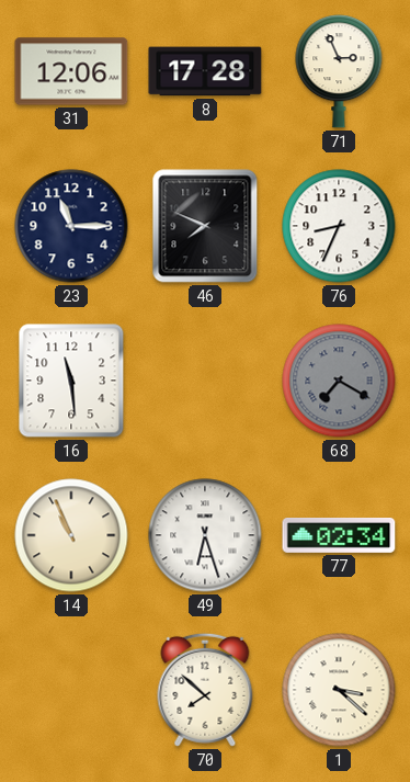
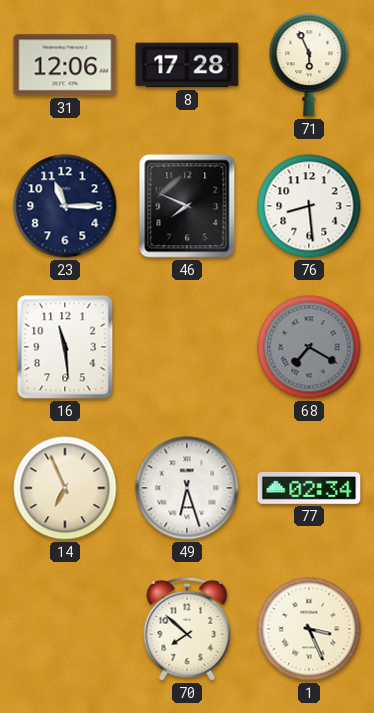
71: 2:56 -> 5:56
76: 8:34 -> 8:29
14: 10:56 -> 6:56
1: 3:22 -> 3:26
